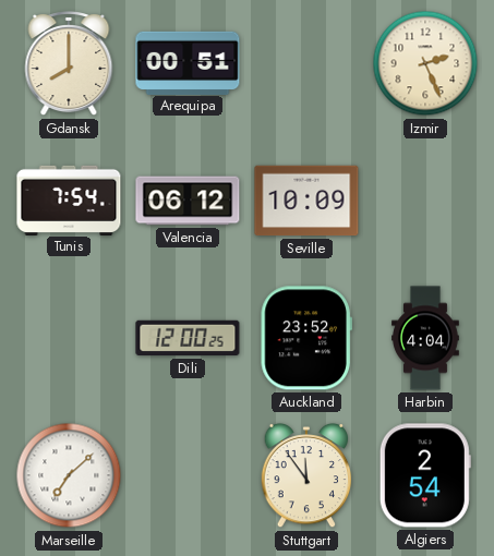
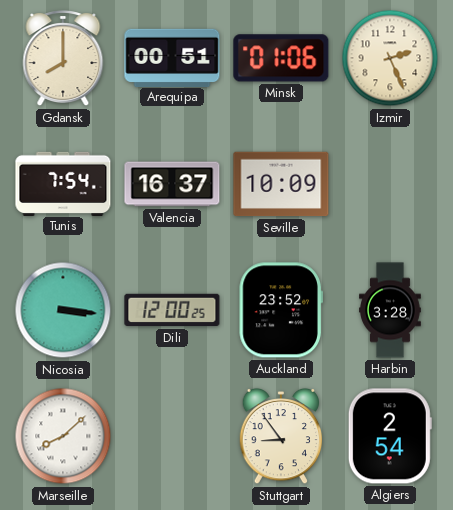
Minsk: none -> 01:06
Valencia: 06:12 -> 16:37
Nicosia: none -> 3:16
Harbin: 4:04 -> 3:28
Marseille: 7:08 -> 8:08
Stuttgart: 11:54 -> 8:54
